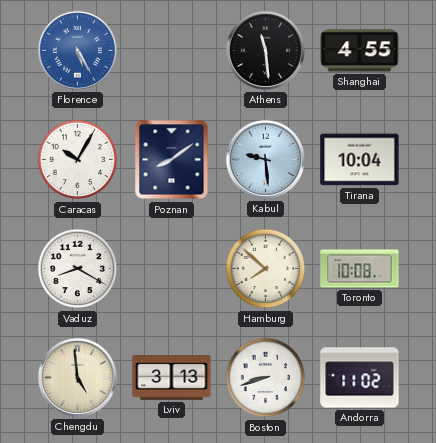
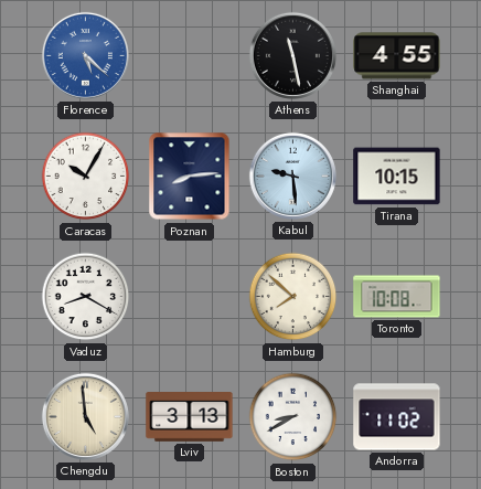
Florence: 5:25 -> 5:22
Athens: 11:29 -> 11:28
Poznan: 8:09 -> 8:14
Tirana: 10:04 -> 10:15
Boston: 8:42 -> 8:40
